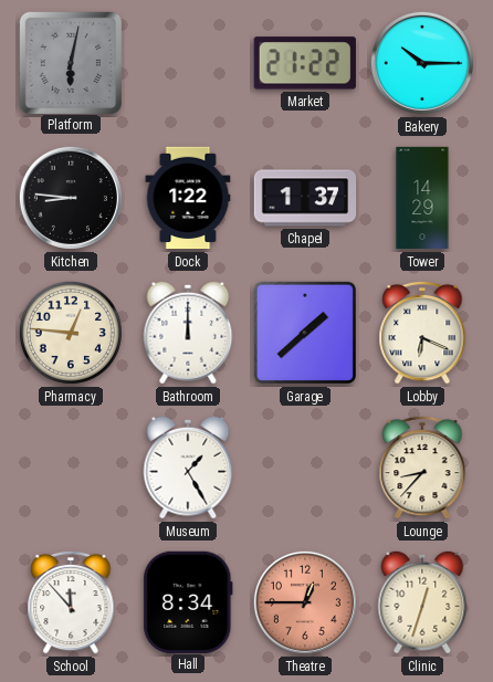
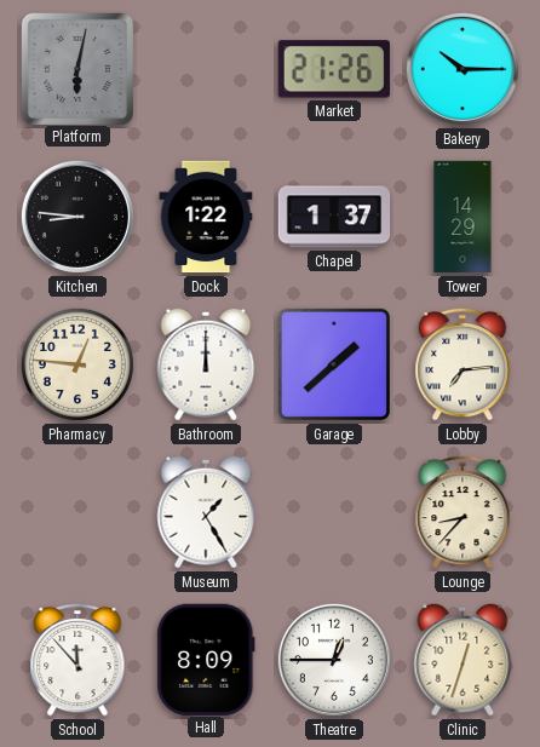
Market: 21:22 -> 21:26
Lobby: 6:19 -> 7:14
Hall: 8:34 -> 8:09
Theatre dial: salmon -> white
